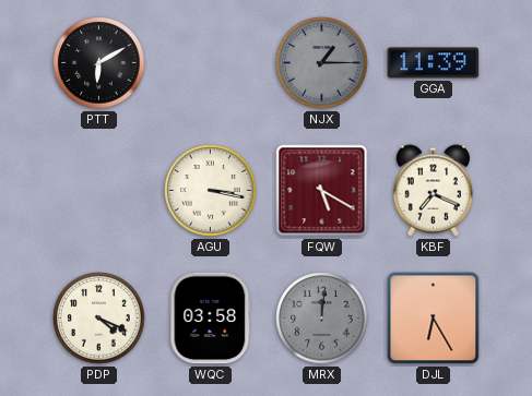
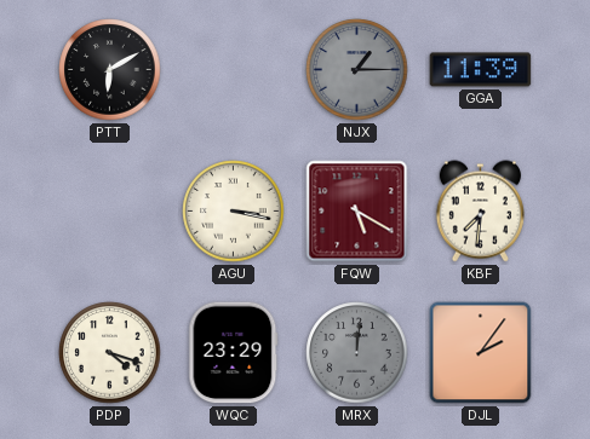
KBF: 7:19 -> 7:31
PDP: 4:19 -> 4:18
WQC: 03:58 -> 23:29
DJL: 6:25 -> 2:06
